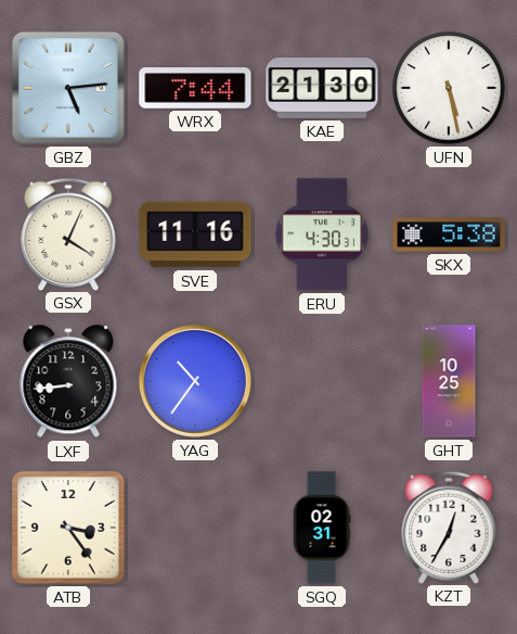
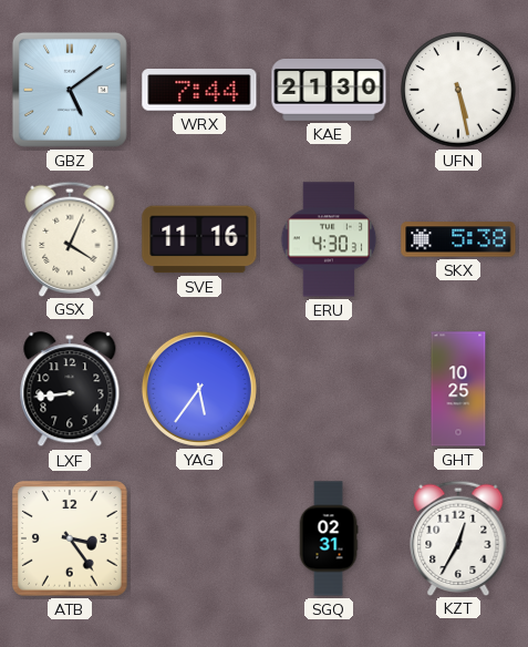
GBZ: 5:14 -> 5:09
YAG: 10:36 -> 5:36
